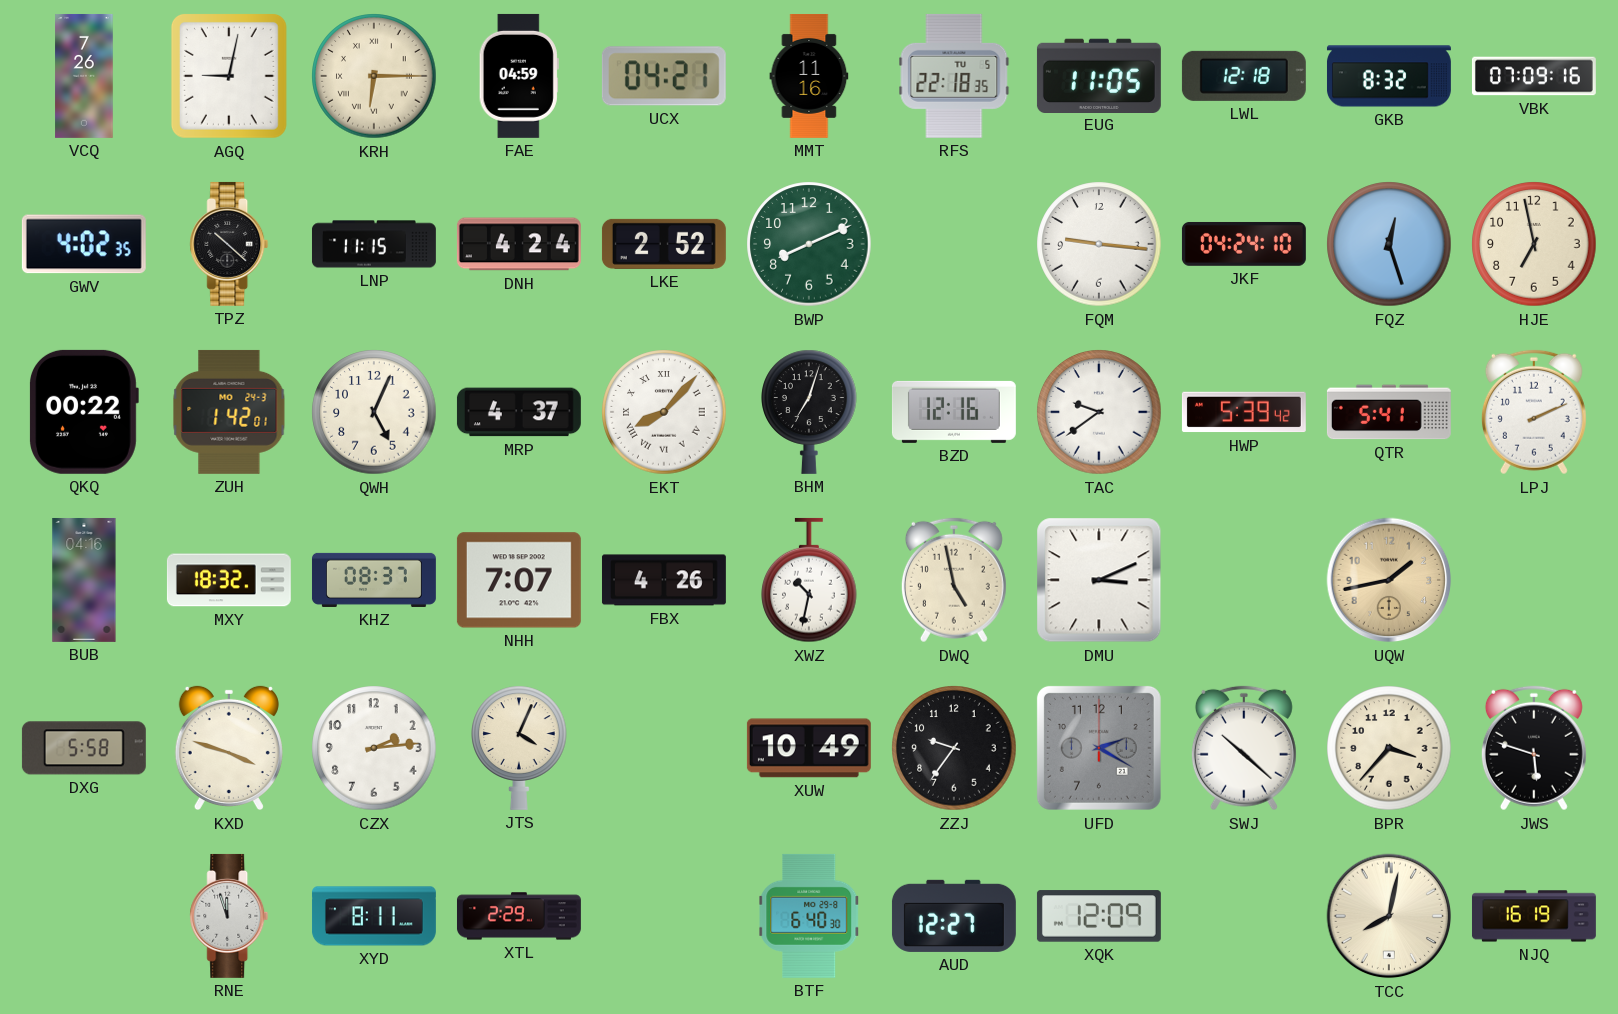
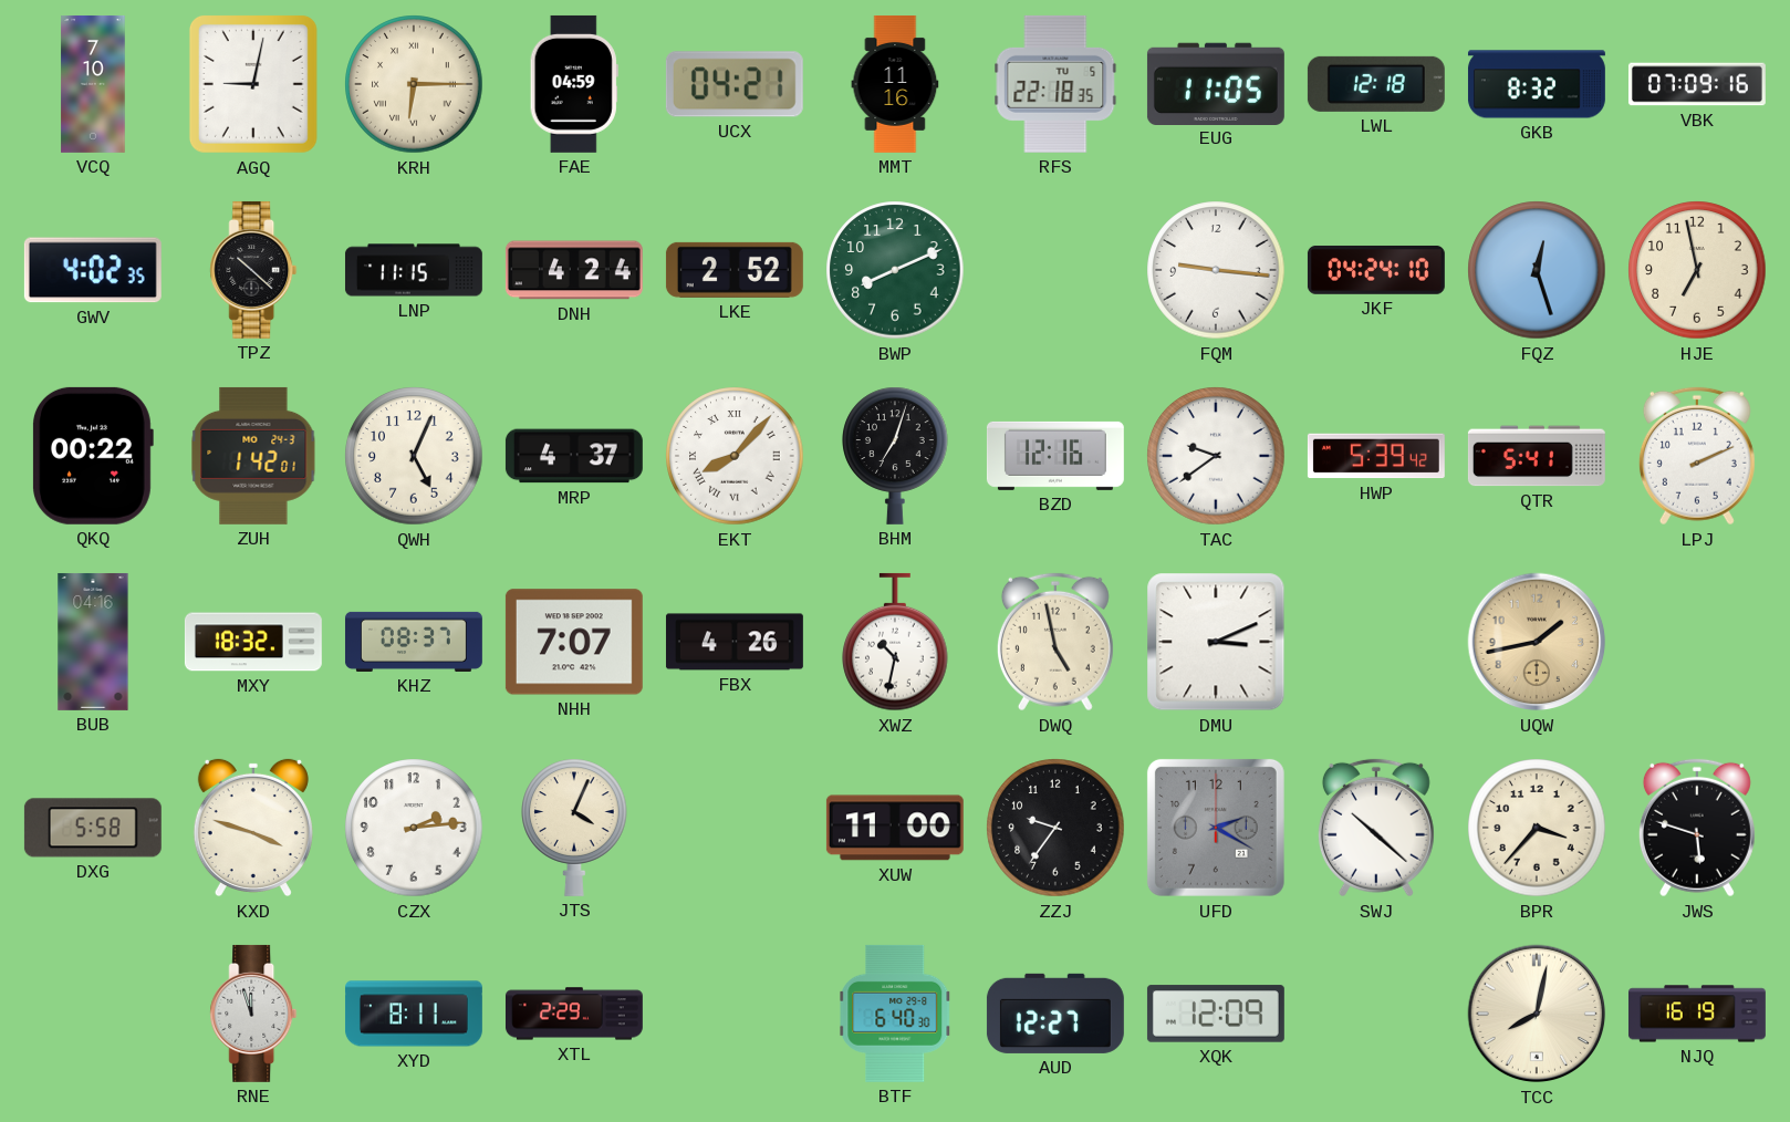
VCQ: 7:26 -> 7:10
XUW: 10:49 -> 11:00
